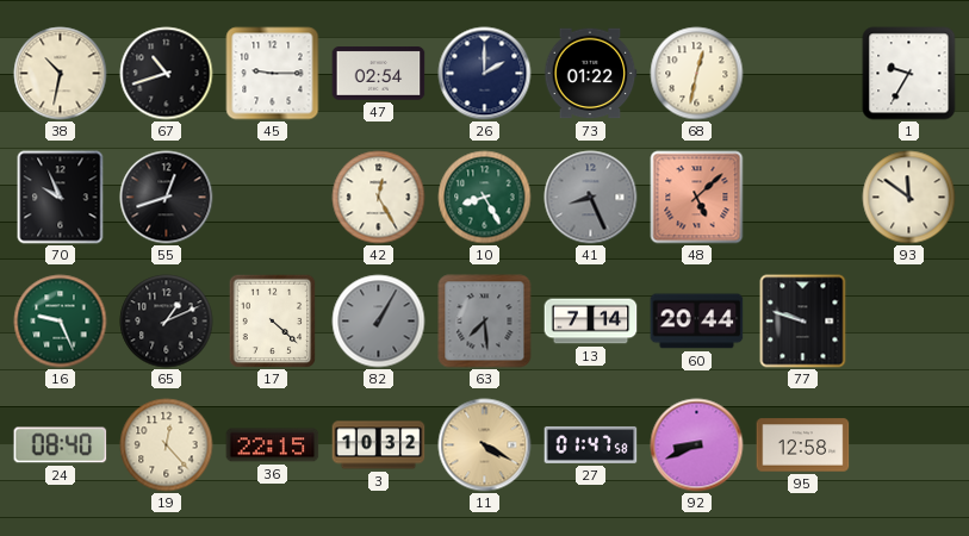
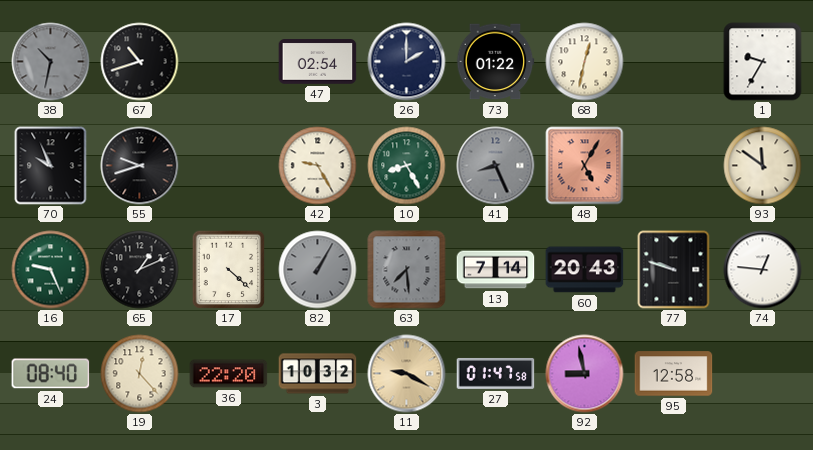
38 dial: cream -> grey
45: 9:15 -> none
55: 12:42 -> 9:42
42: 12:25 -> 9:25
48: 5:08 -> 5:05
60: 20:44 -> 20:43
74: none -> 12:46
36: 22:15 -> 22:20
11: 4:20 -> 9:20
92: 8:41 -> 8:58
